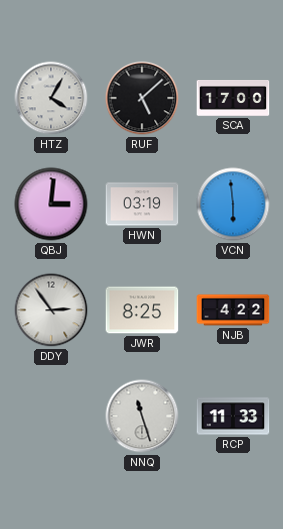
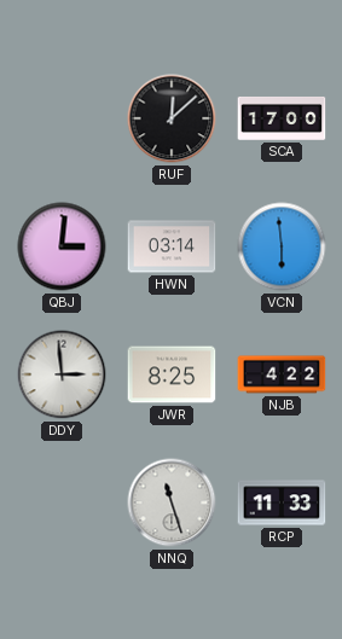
HTZ: 4:05 -> none
RUF: 5:08 -> 12:08
HWN: 03:19 -> 03:14
DDY: 2:54 -> 2:59
